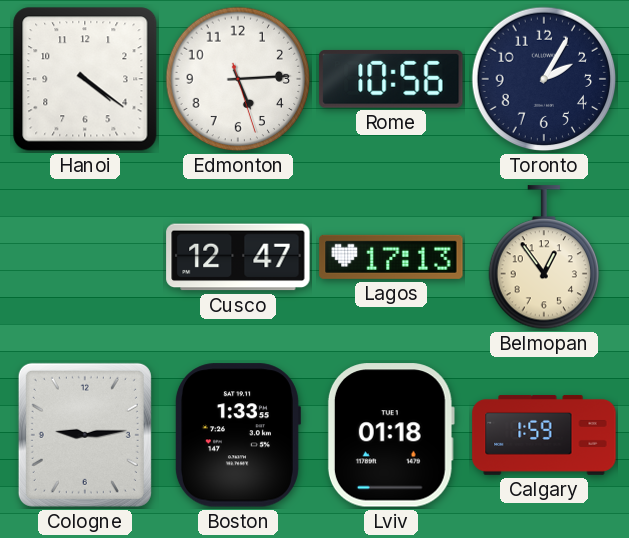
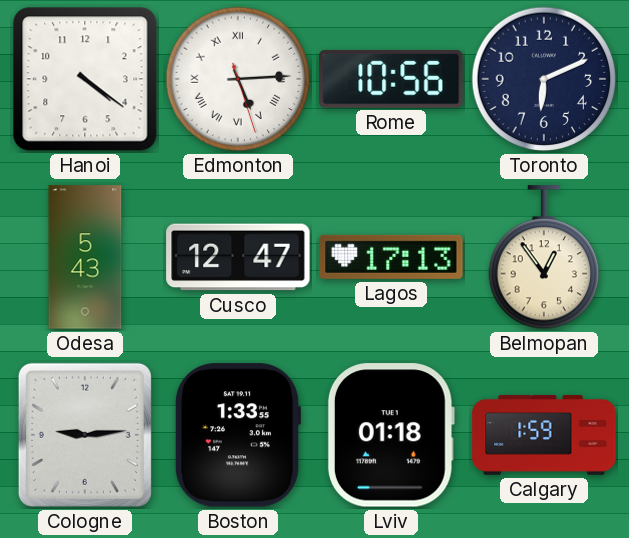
Edmonton numerals: Arabic -> Roman
Toronto: 2:05 -> 6:11
Odesa: none -> 5:43
